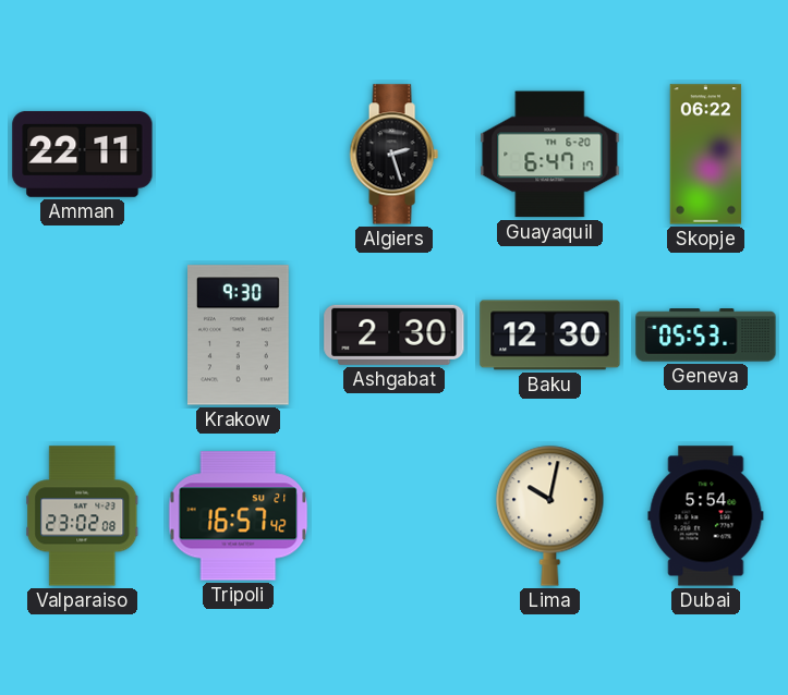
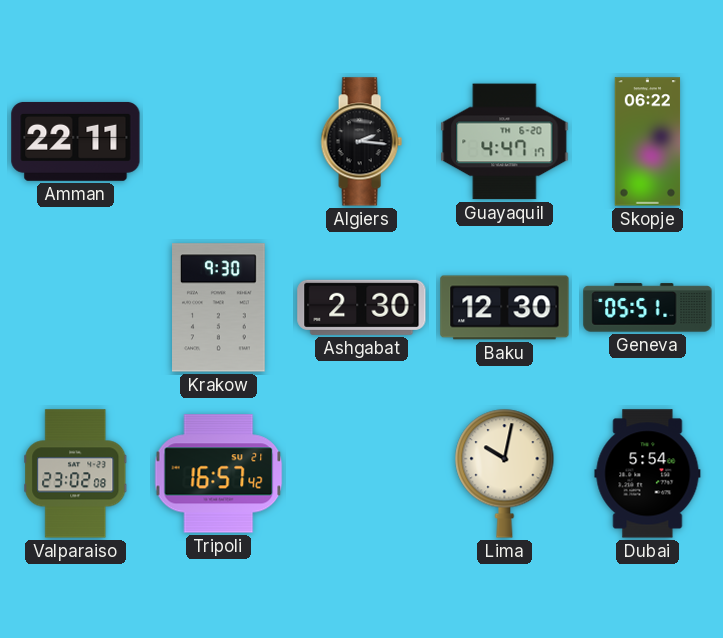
Algiers: 2:27 -> 2:16
Guayaquil: 6:47 -> 4:47
Geneva: 05:53 -> 05:51
